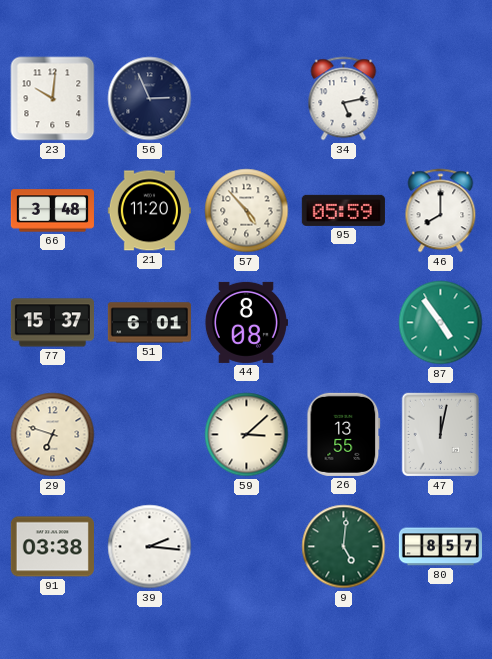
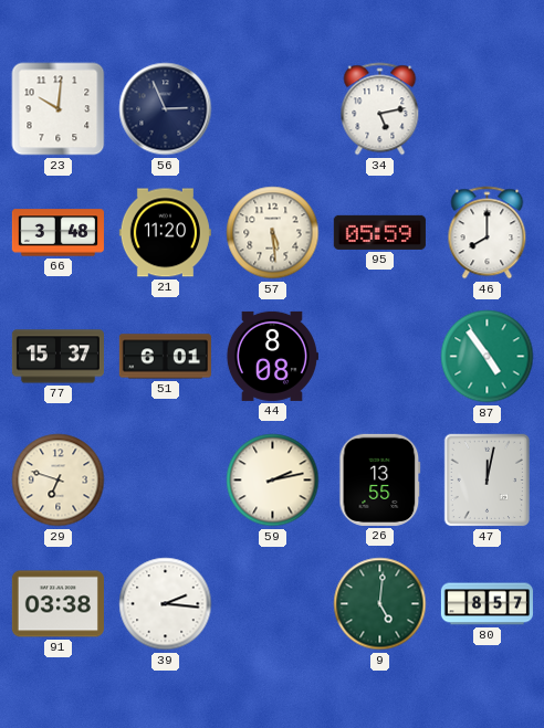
57: 4:53 -> 5:29
59: 3:08 -> 2:13
